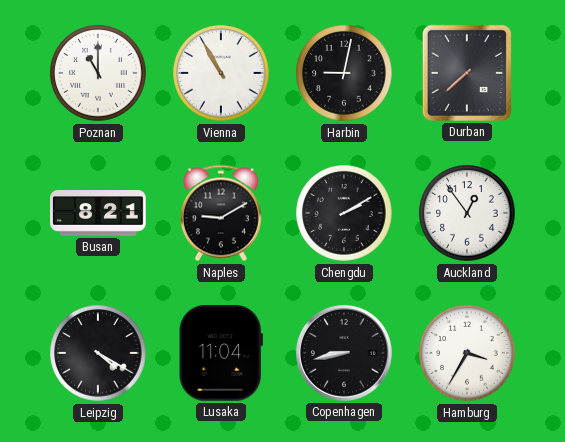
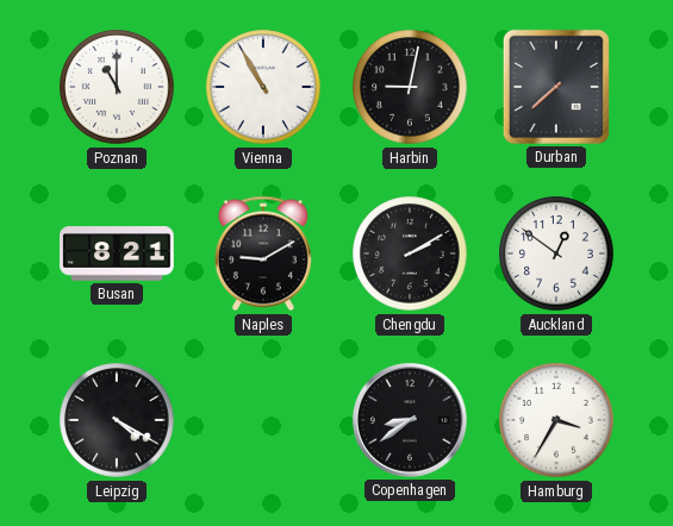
Auckland: 12:54 -> 12:51
Lusaka: 11:04 -> none
Copenhagen: 8:43 -> 8:39
